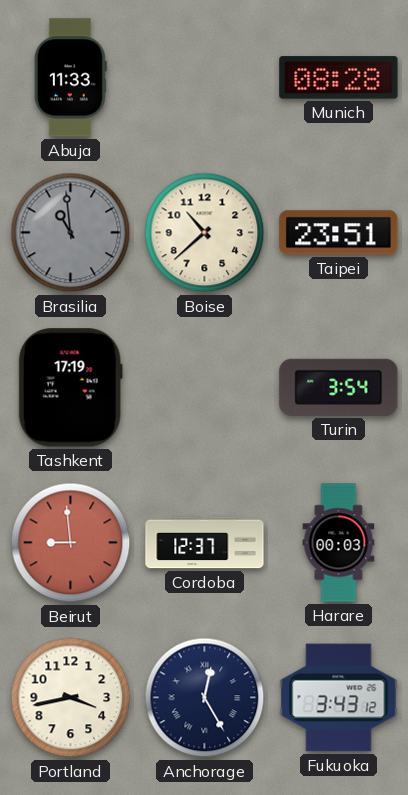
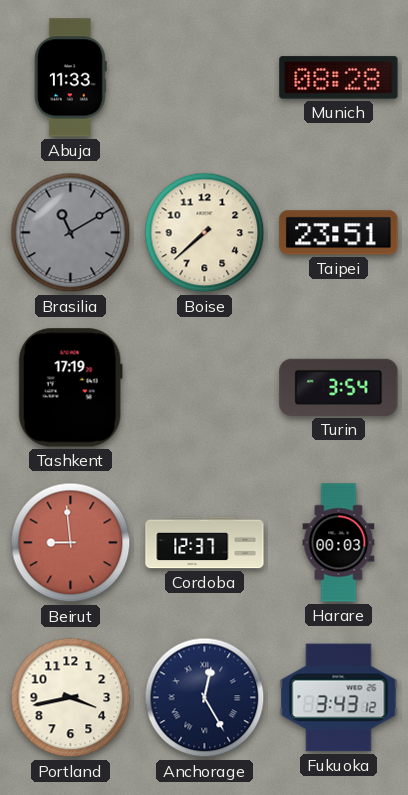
Brasilia: 10:59 -> 11:10
Boise: 10:38 -> 7:38
